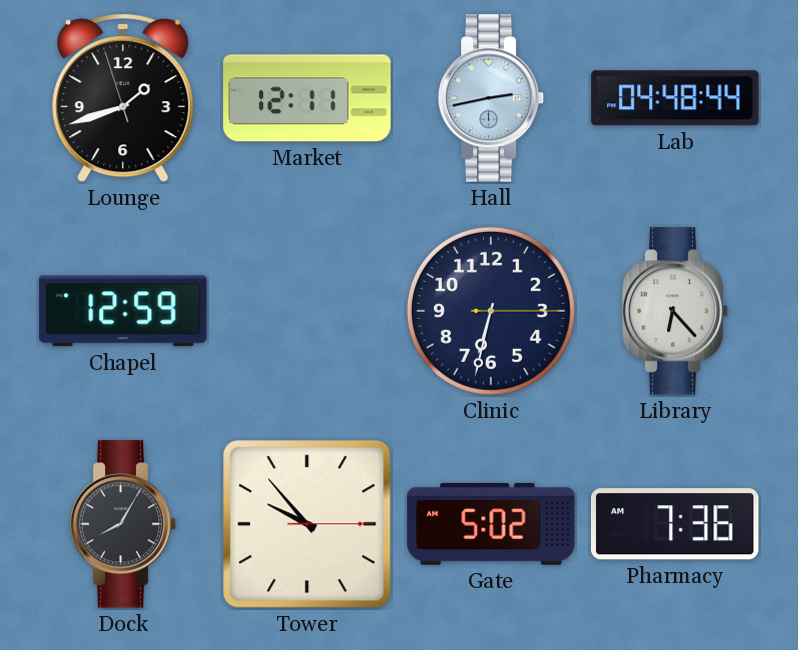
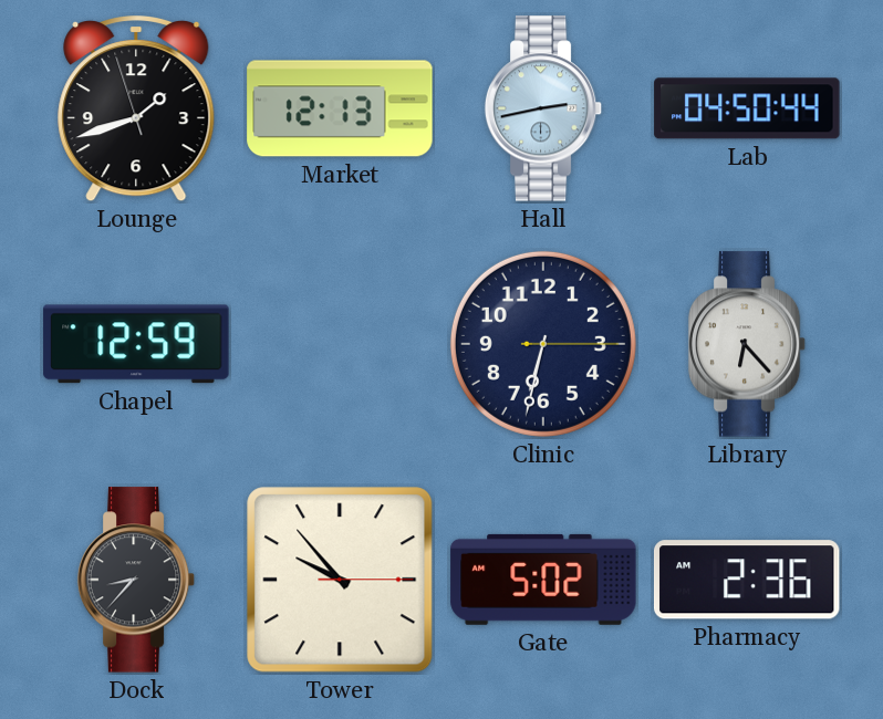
Market: 12:11 -> 12:13
Lab: 04:48 -> 04:50
Dock: 8:05 -> 8:37
Pharmacy: 7:36 -> 2:36
